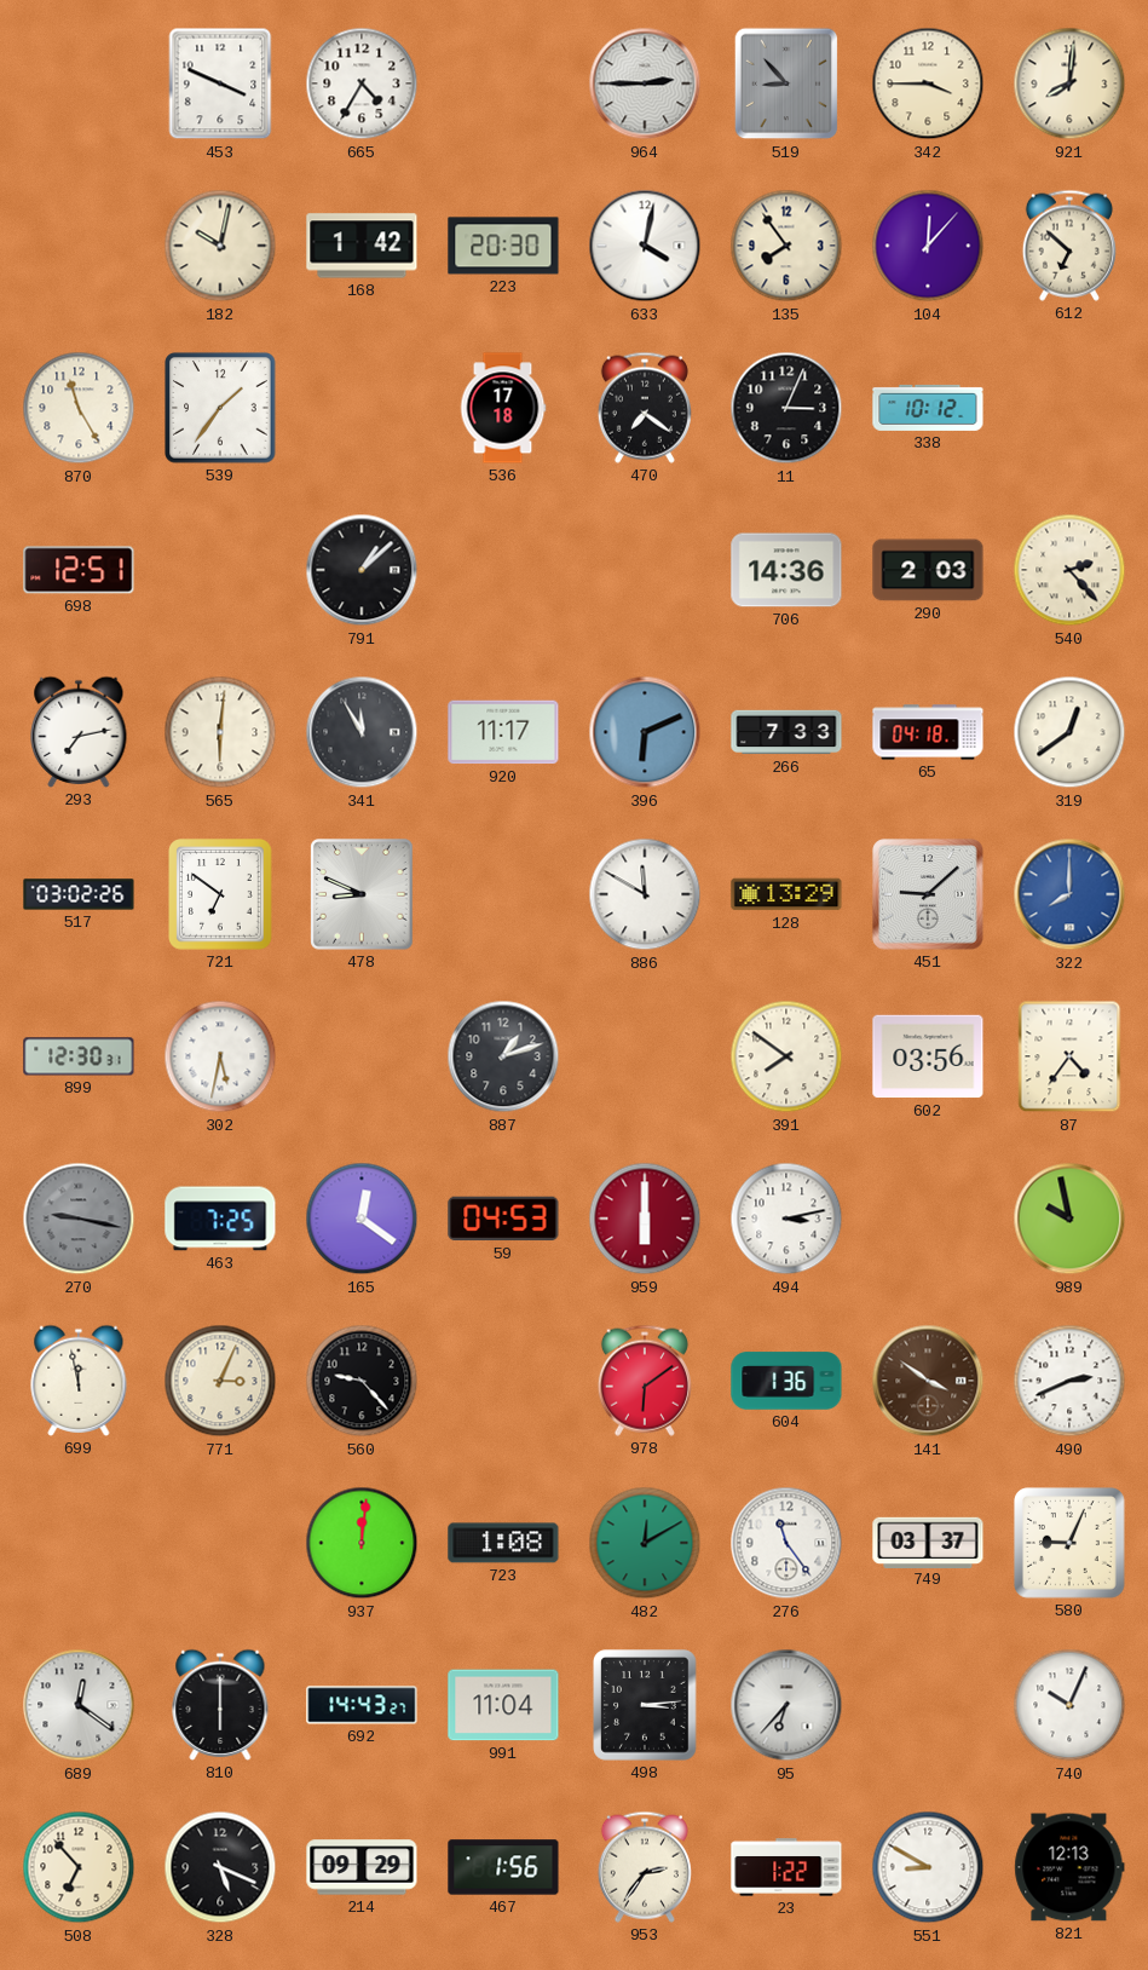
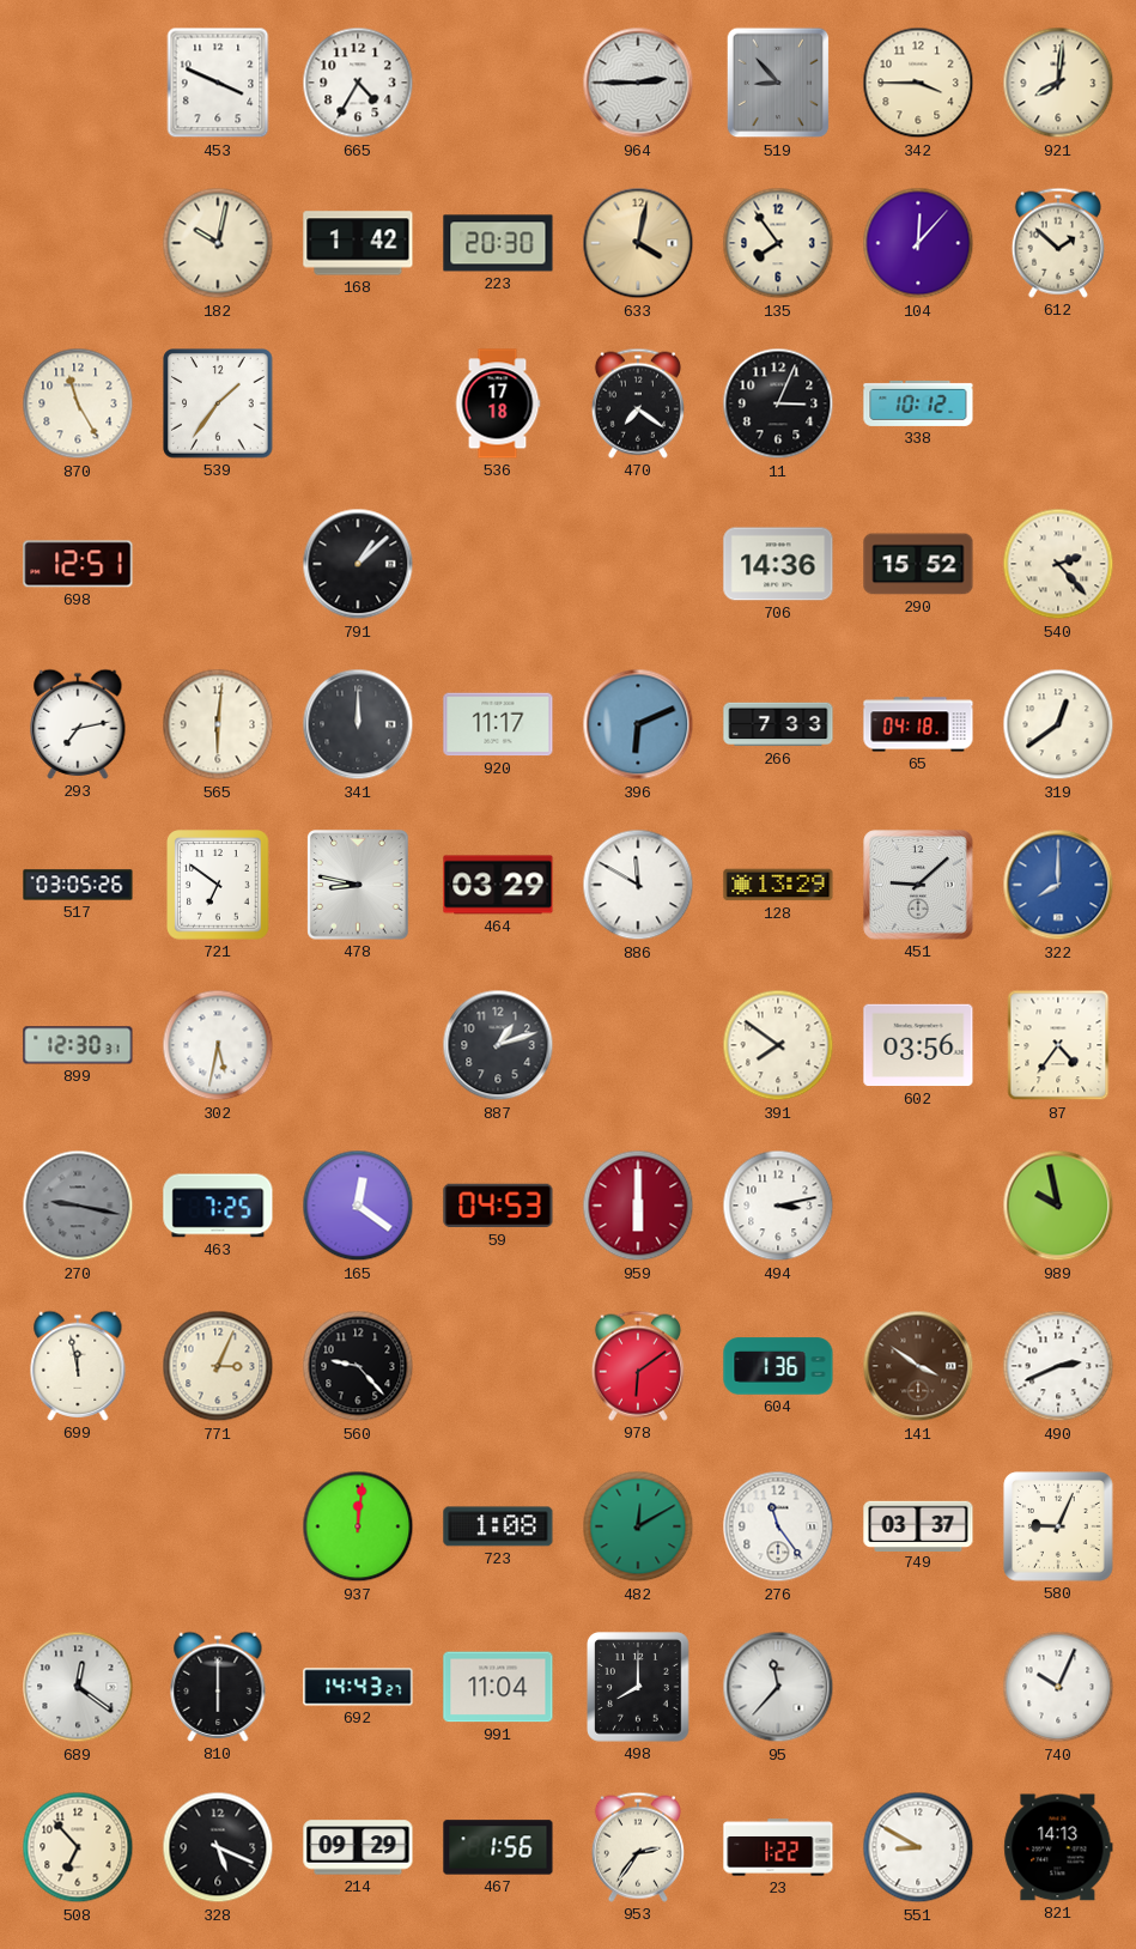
633 dial: white -> champagne
612: 6:52 -> 1:52
290: 2:03 -> 15:52
341: 11:55 -> 12:00
517: 03:02 -> 03:05
478: 8:49 -> 8:47
464: none -> 03:29
498: 3:14 -> 8:00
95: 6:37 -> 11:37
821: 12:13 -> 14:13
